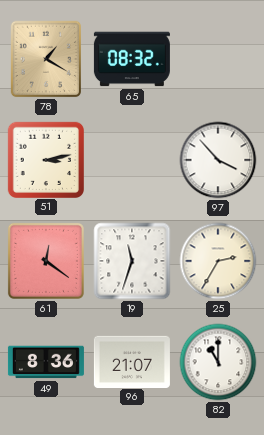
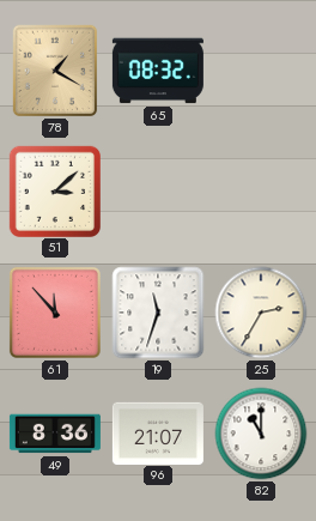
51: 3:13 -> 3:08
97: 3:53 -> none
61: 12:21 -> 11:53
